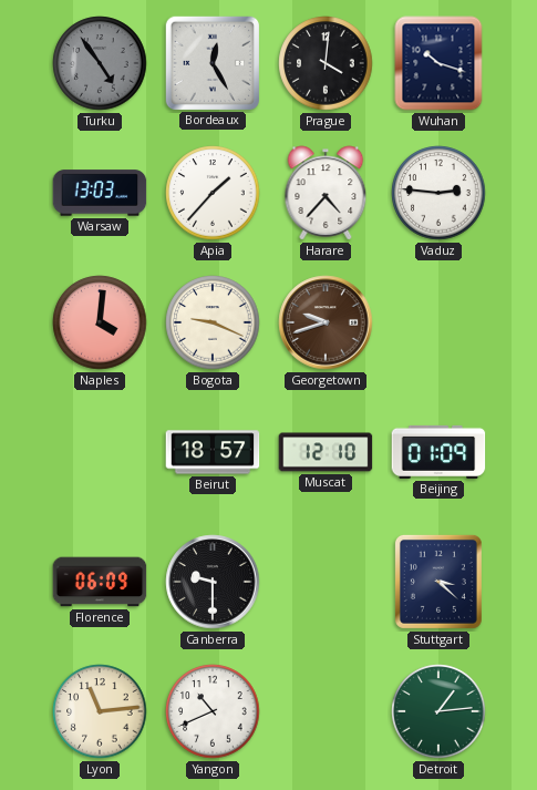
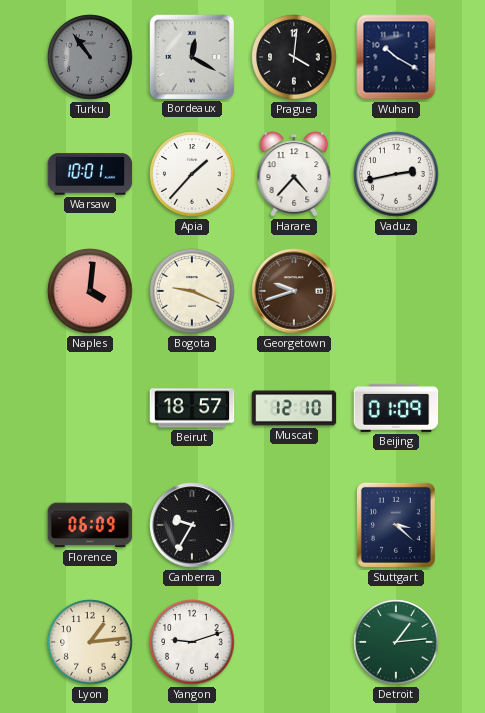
Turku: 4:54 -> 10:54
Bordeaux: 12:25 -> 12:20
Wuhan: 10:18 -> 10:20
Warsaw: 13:03 -> 10:01
Vaduz: 2:46 -> 2:43
Canberra: 9:30 -> 9:35
Lyon: 11:14 -> 1:14
Yangon: 10:41 -> 9:12
